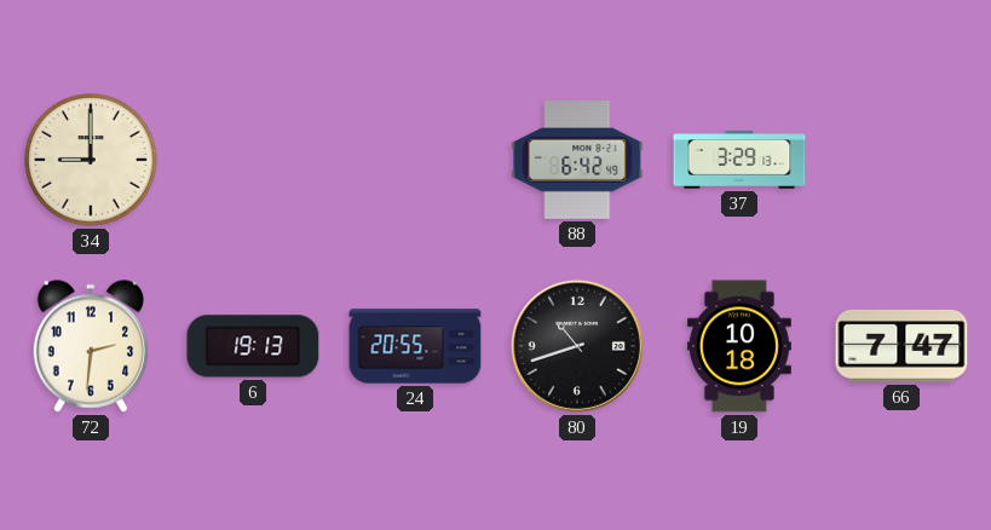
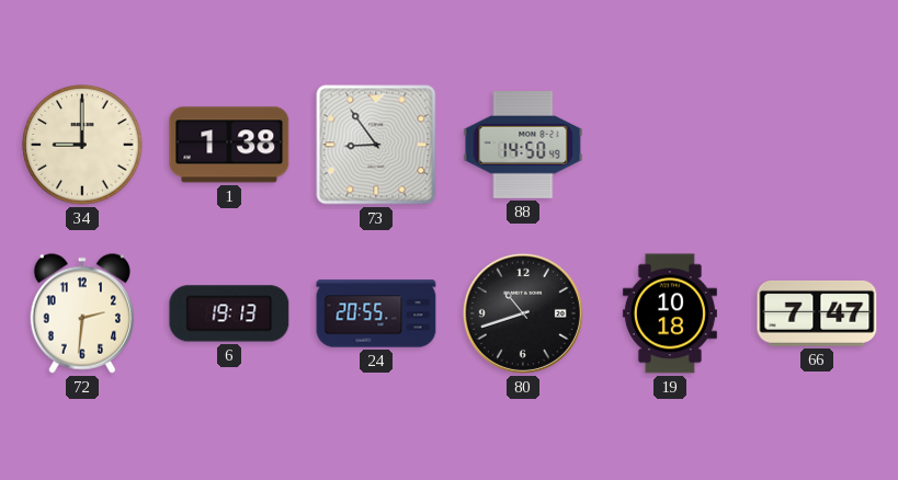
1: none -> 1:38
73: none -> 8:54
88: 6:42 -> 14:50
37: 3:29 -> none
